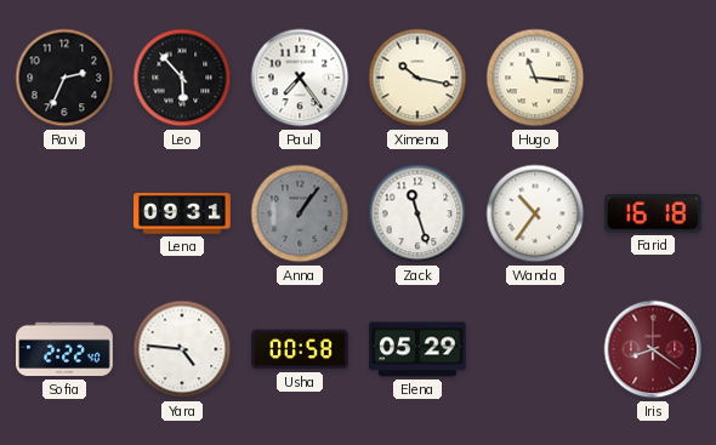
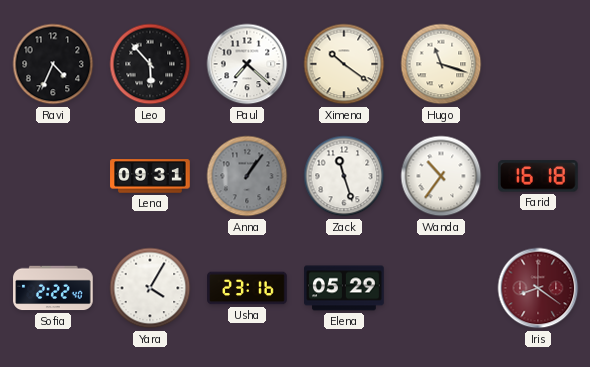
Ravi: 2:34 -> 4:34
Paul: 7:24 -> 7:22
Ximena: 10:17 -> 10:21
Hugo: 11:16 -> 11:18
Yara: 4:46 -> 4:05
Usha: 00:58 -> 23:16
